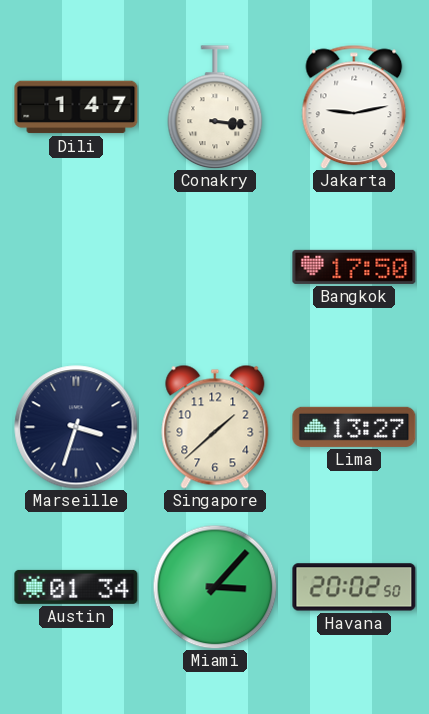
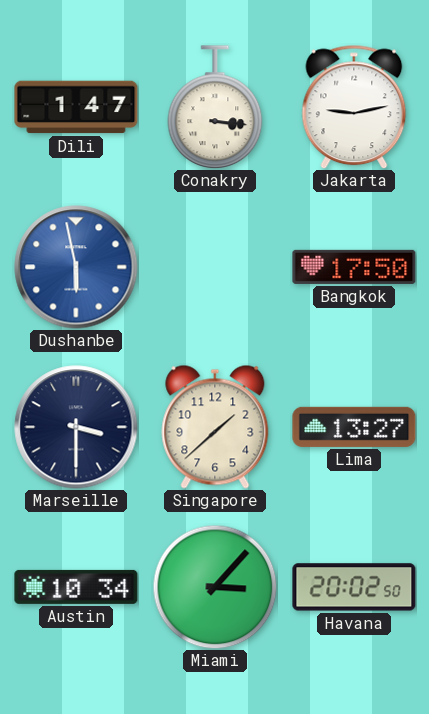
Dushanbe: none -> 5:58
Marseille: 3:33 -> 3:30
Austin: 01:34 -> 10:34
